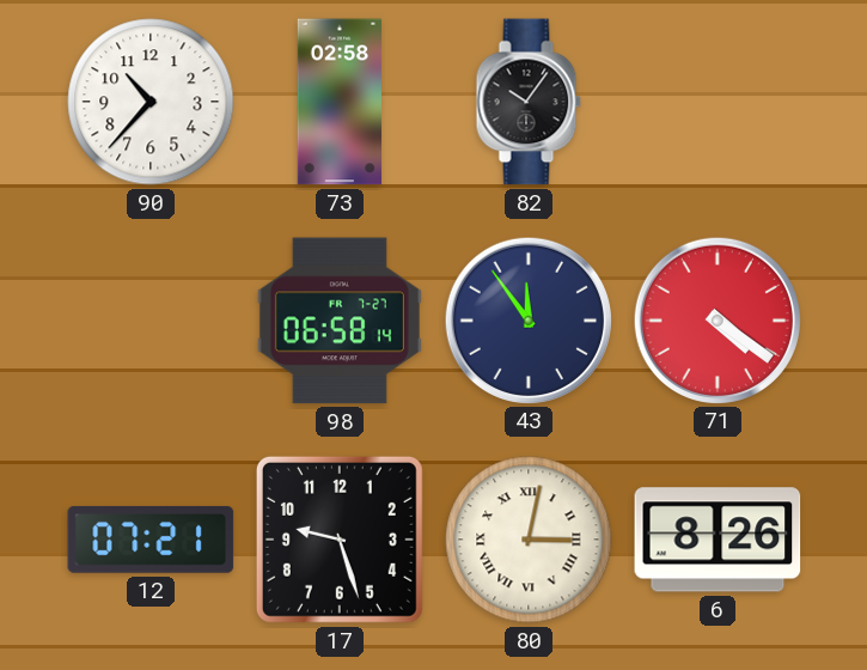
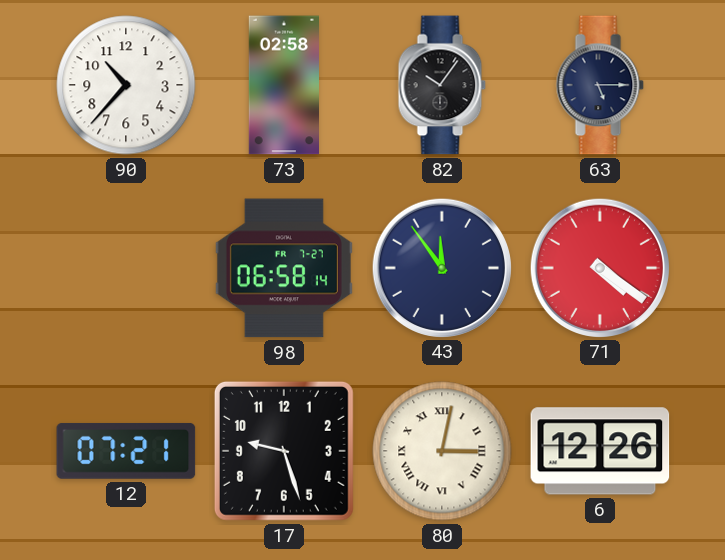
63: none -> 5:15
6: 8:26 -> 12:26
